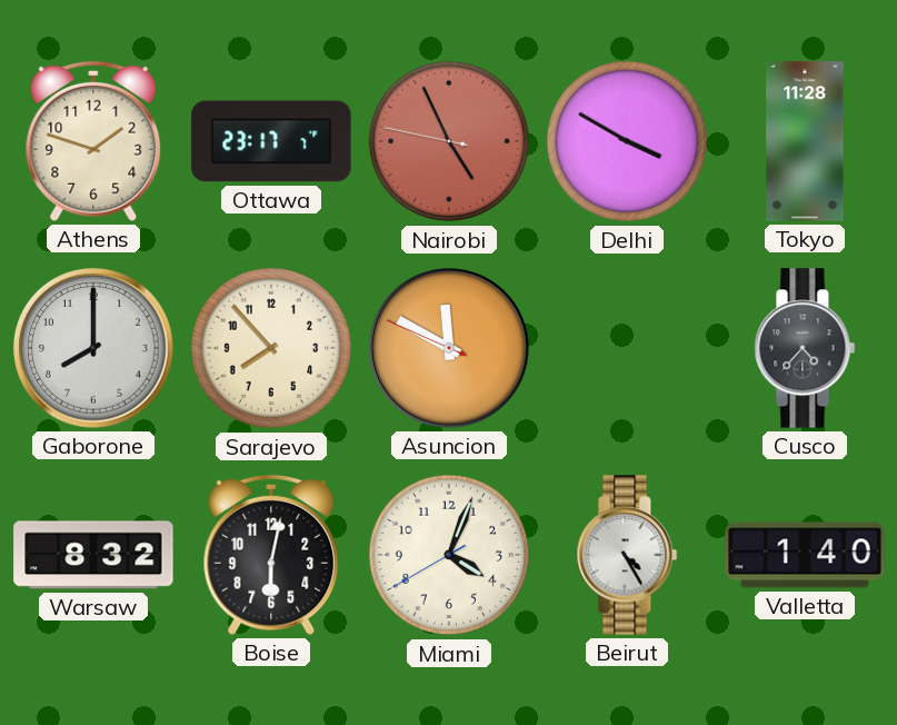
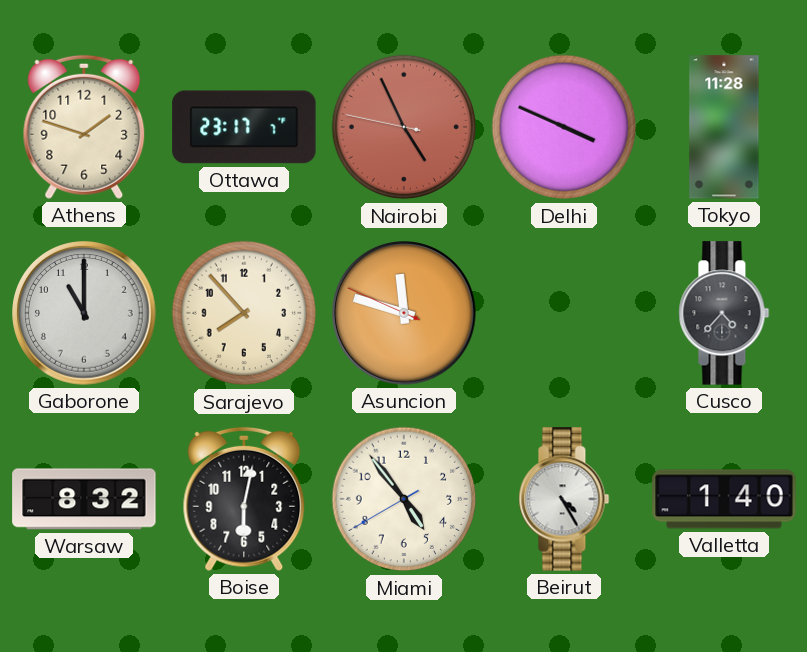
Delhi: 3:50 -> 3:49
Gaborone: 8:00 -> 11:00
Asuncion: 11:49 -> 11:47
Miami: 4:03 -> 4:53
